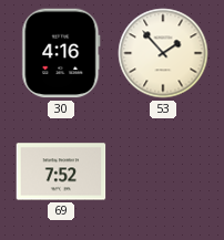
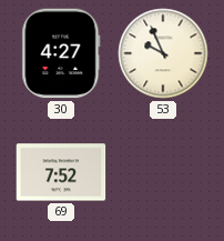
30: 4:16 -> 4:27
53: 1:53 -> 9:56
